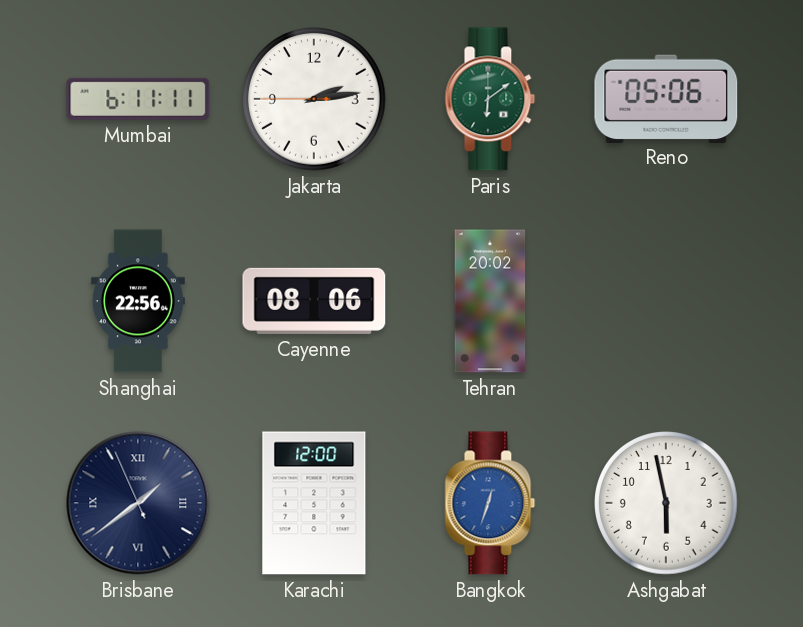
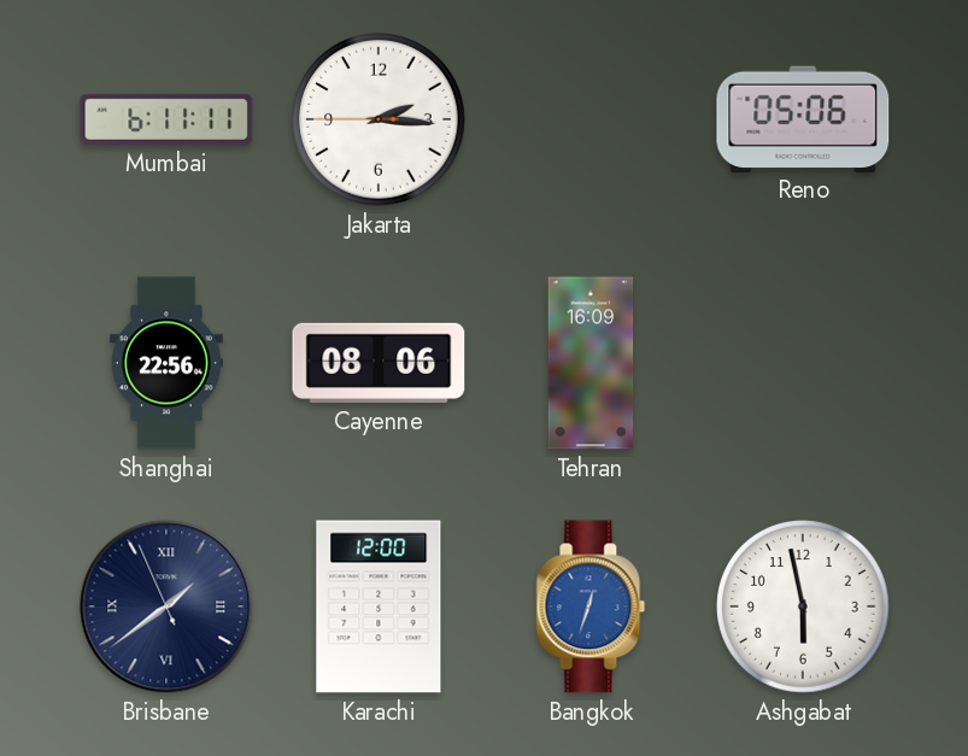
Jakarta: 2:13 -> 2:15
Paris: 6:09 -> none
Tehran: 20:02 -> 16:09
